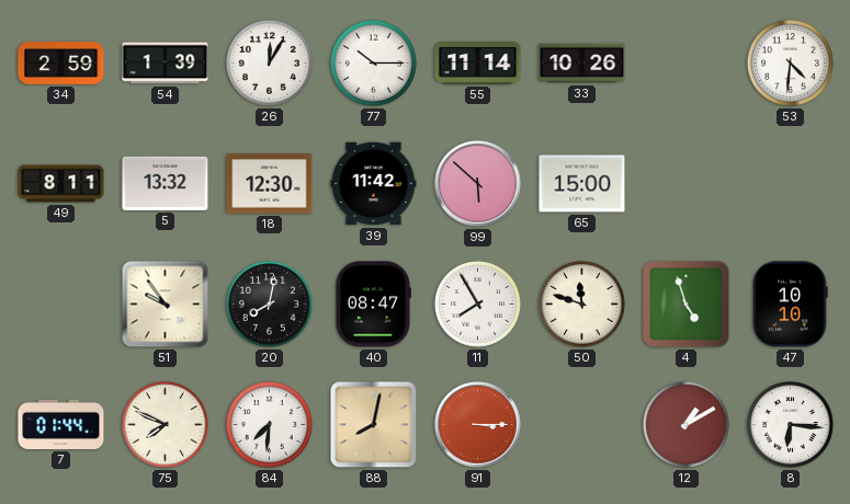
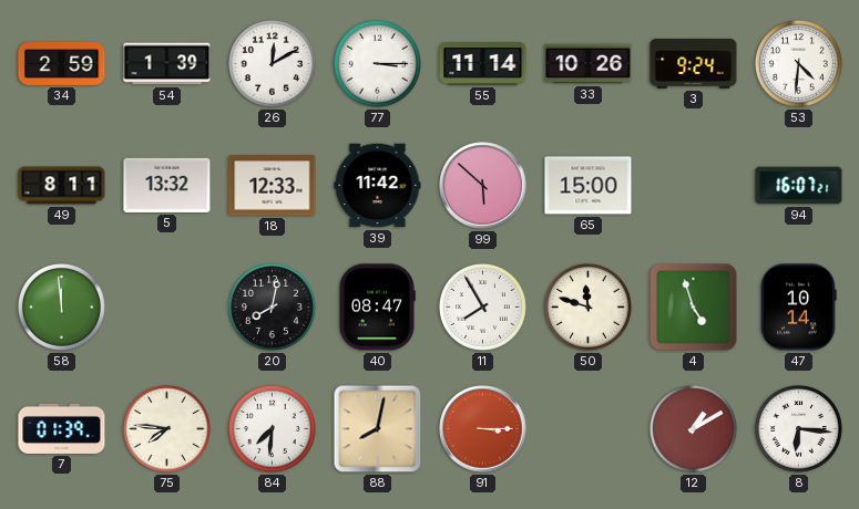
26: 12:05 -> 12:10
77: 10:15 -> 3:15
3: none -> 9:24
18: 12:30 -> 12:33
94: none -> 16:07
58: none -> 11:59
51: 9:54 -> none
47: 10:10 -> 10:14
7: 01:44 -> 01:39
75: 7:49 -> 7:46
